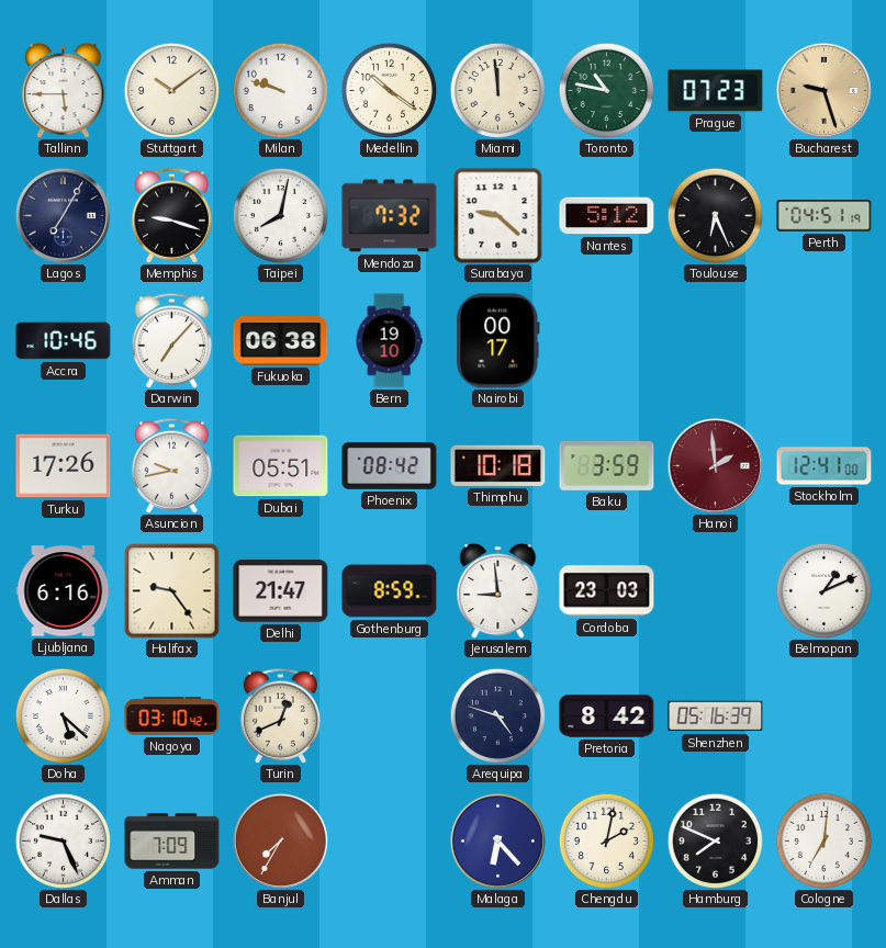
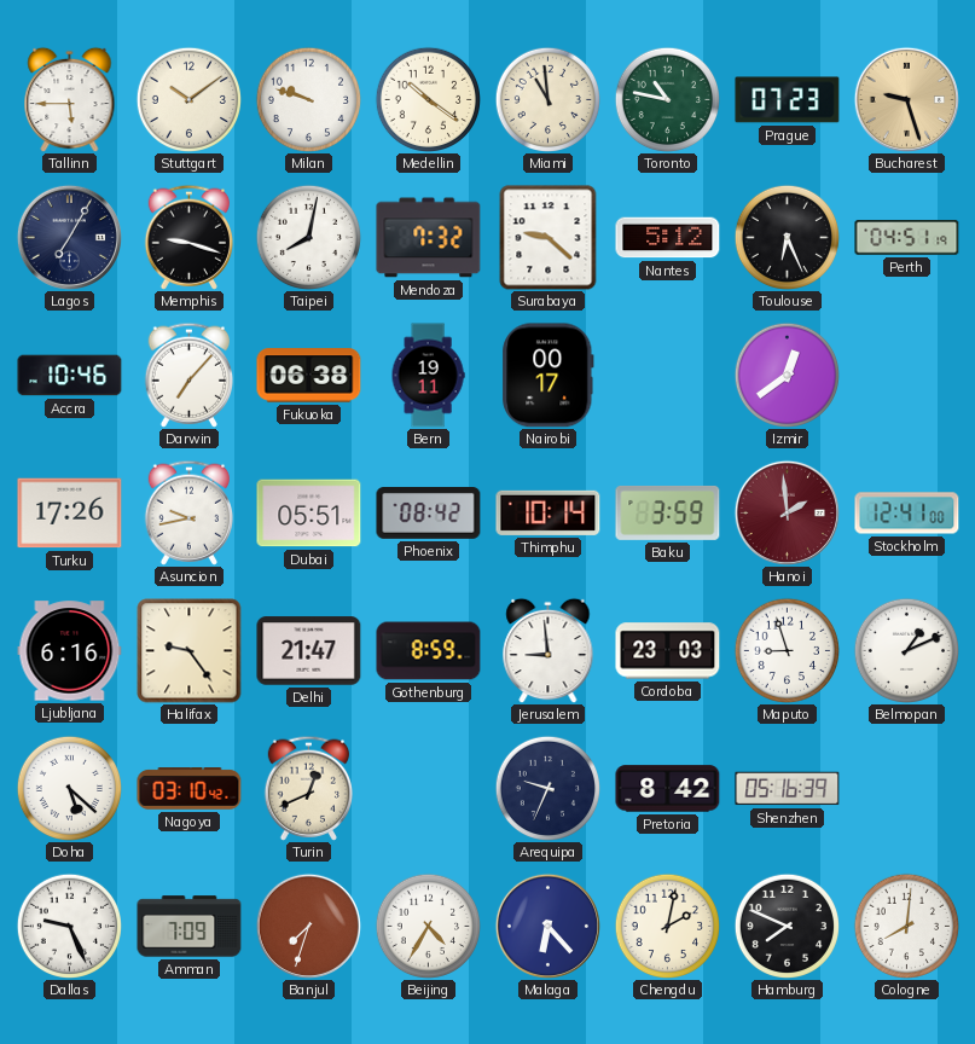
Miami: 11:59 -> 10:59
Bern: 19:10 -> 19:11
Izmir: none -> 12:39
Thimphu: 10:18 -> 10:14
Maputo: none -> 8:57
Arequipa: 4:48 -> 9:34
Banjul: 7:35 -> 7:33
Beijing: none -> 4:35
Cologne: 7:01 -> 8:01
